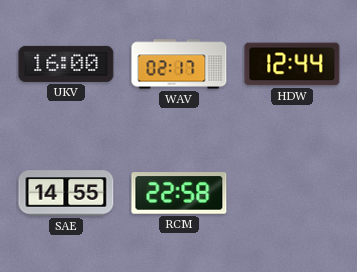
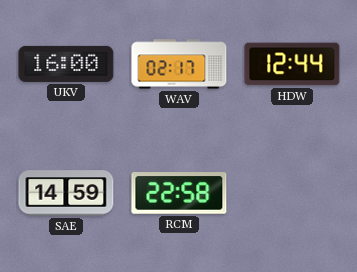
SAE: 14:55 -> 14:59
